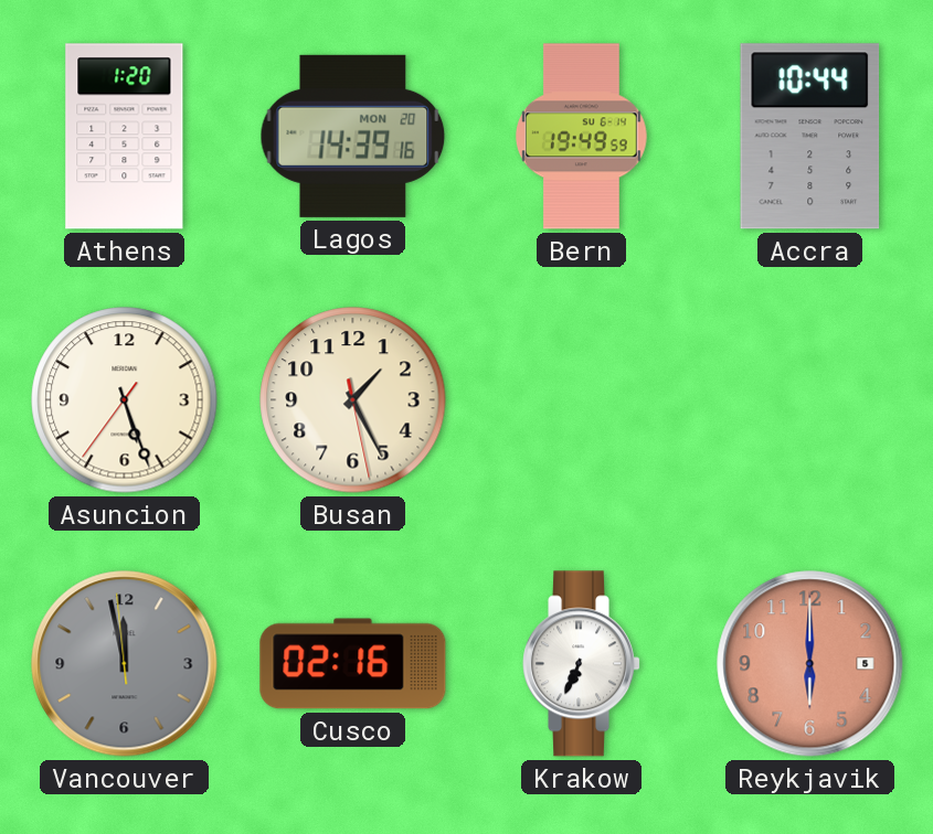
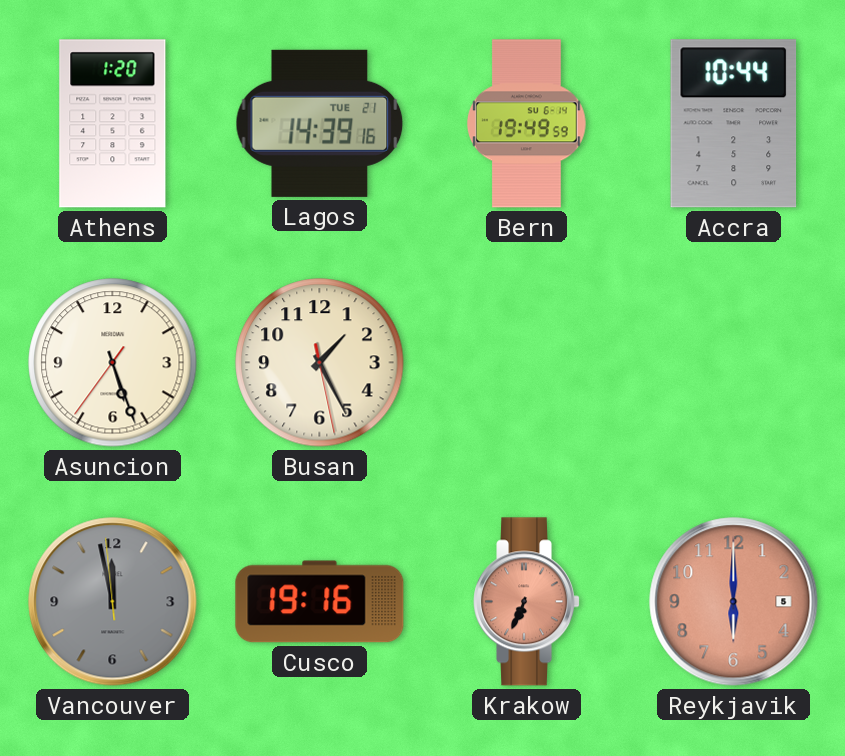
Lagos date: MON 20 -> TUE 21
Cusco: 02:16 -> 19:16
Krakow dial: white -> salmon
